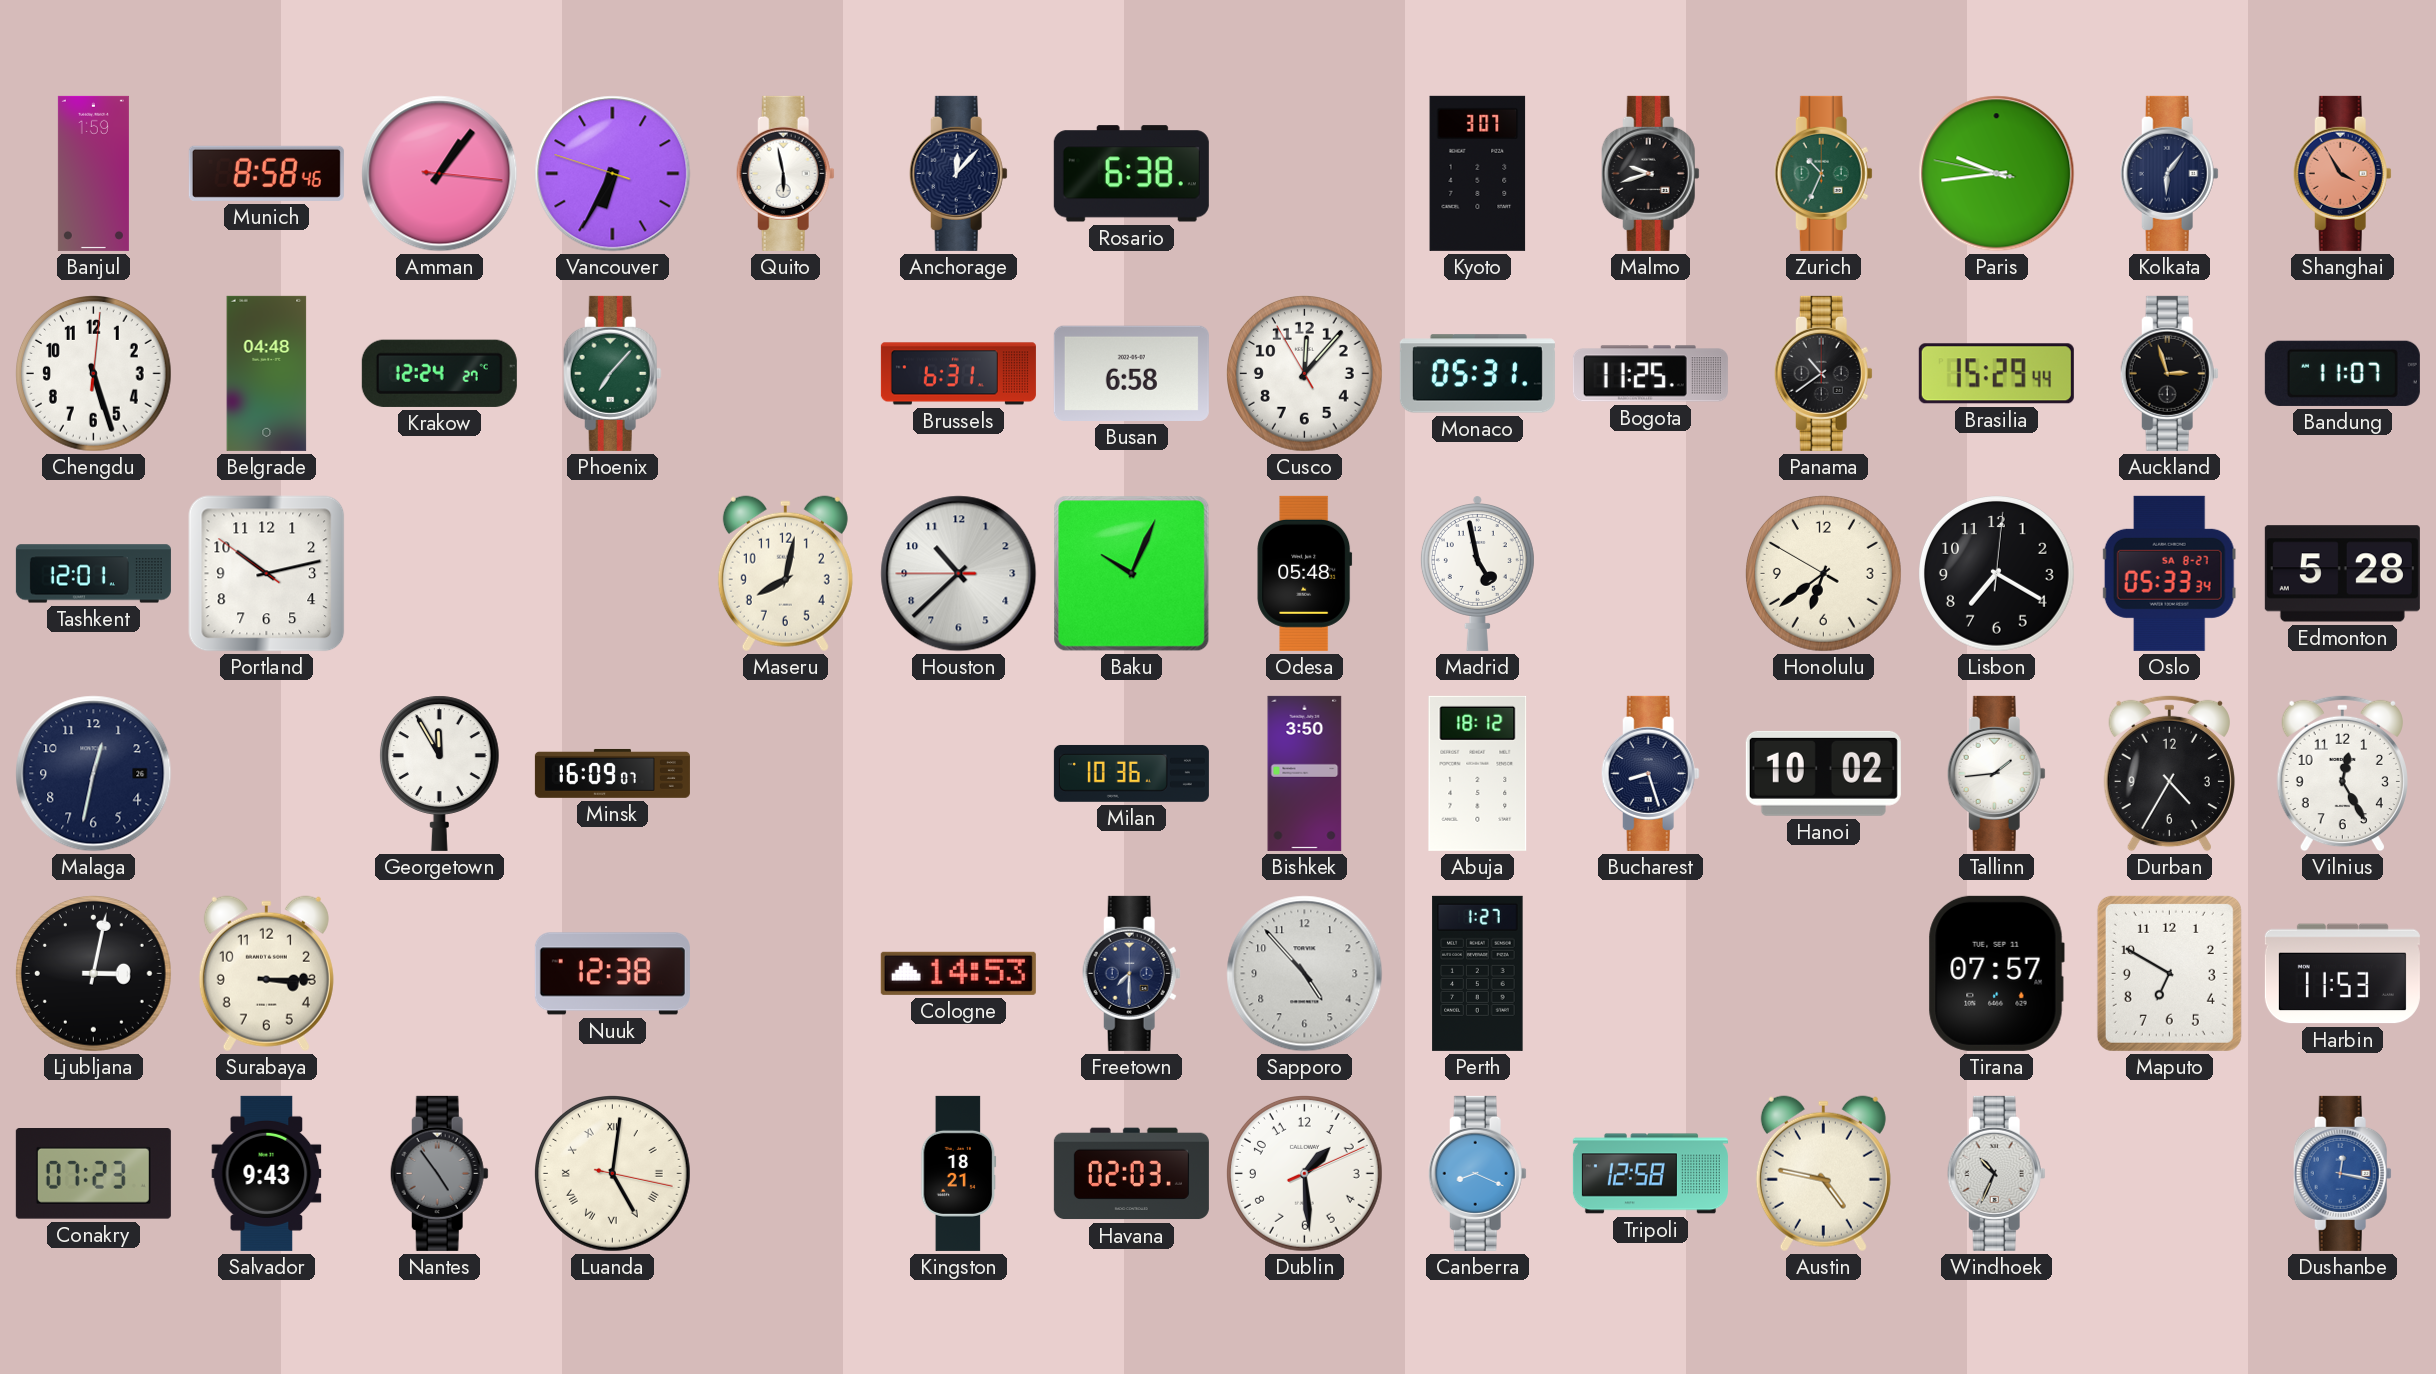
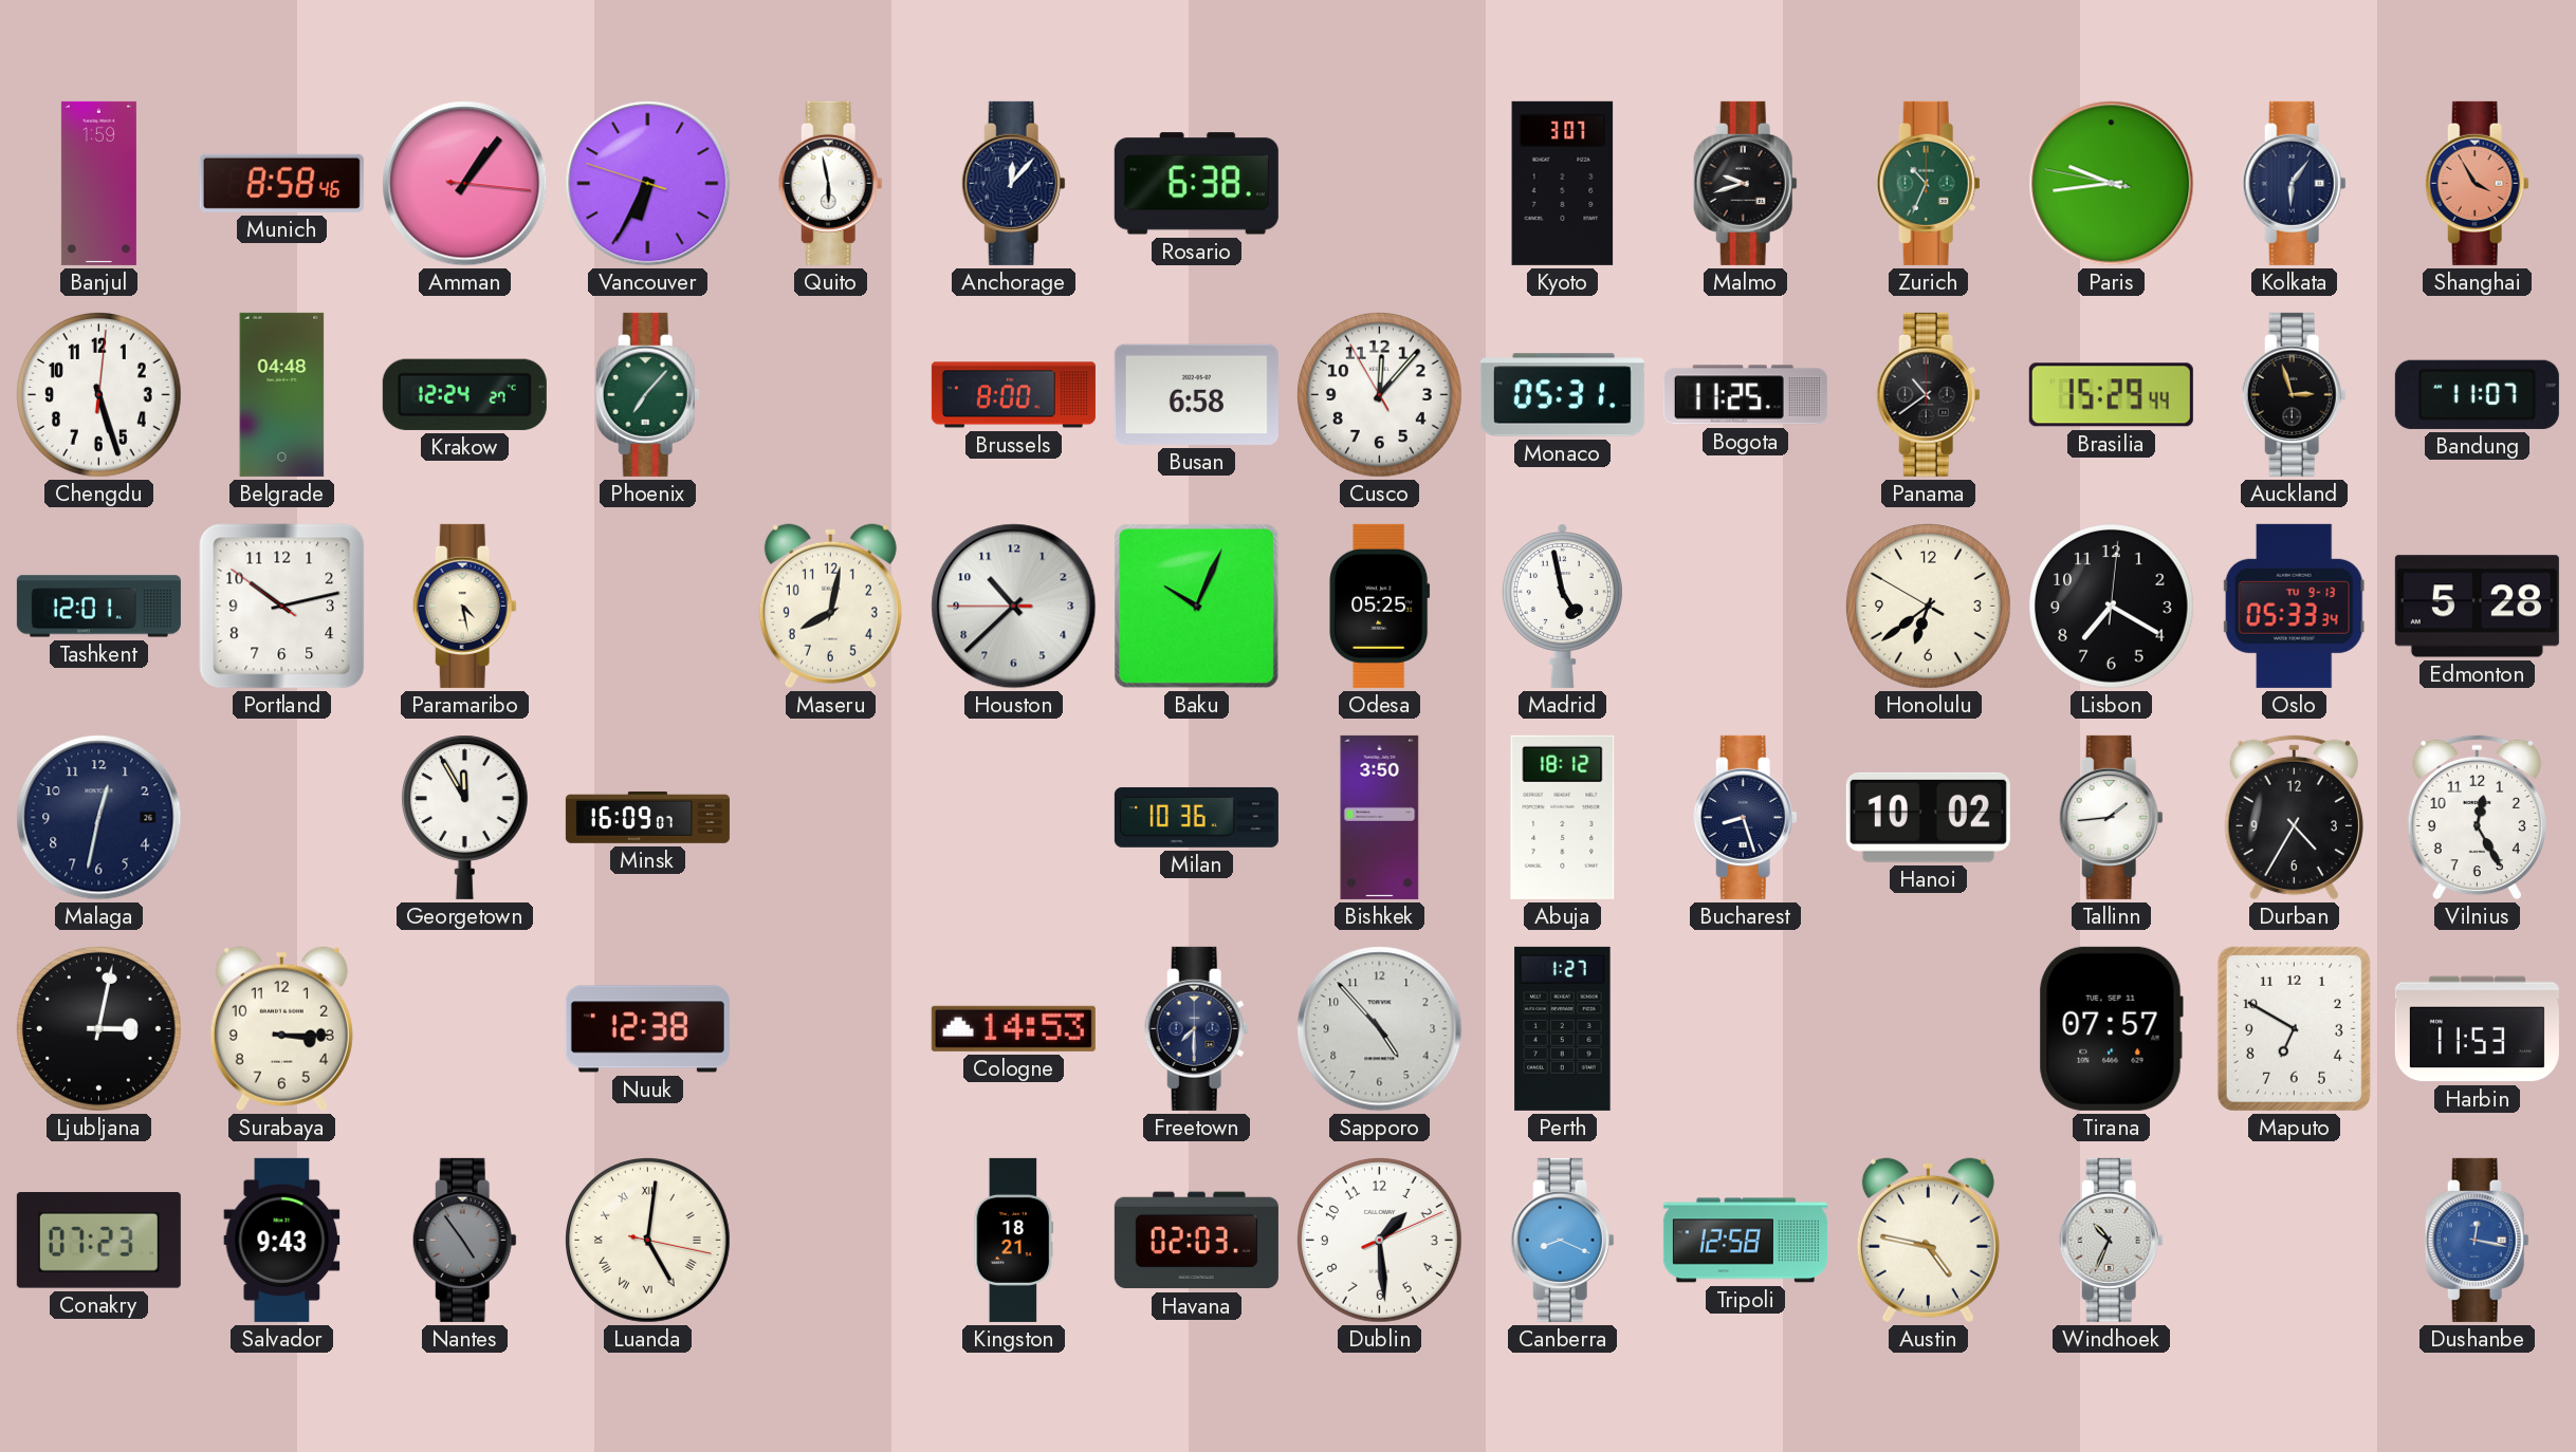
Brussels: 6:31 -> 8:00
Paramaribo: none -> 4:28
Odesa: 05:48 -> 05:25
Oslo date: SA 8-27 -> TU 9-13
